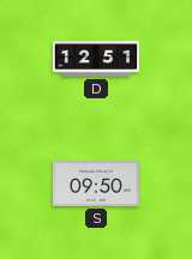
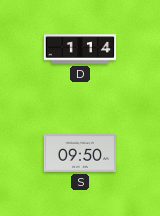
D: 12:51 -> 1:14
